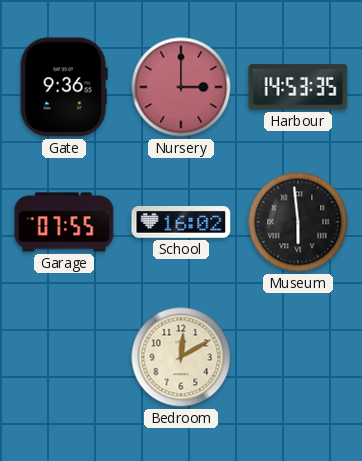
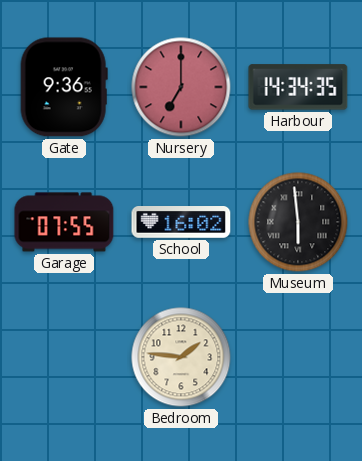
Nursery: 3:00 -> 7:00
Harbour: 14:53 -> 14:34
Bedroom: 12:10 -> 1:46
